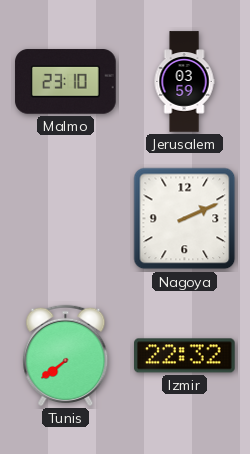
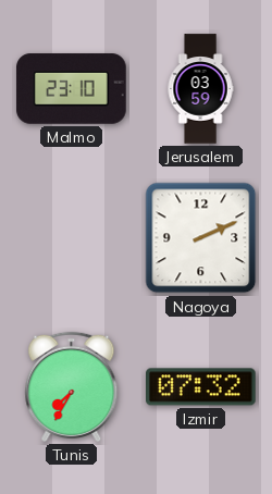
Tunis: 7:39 -> 7:35
Izmir: 22:32 -> 07:32
